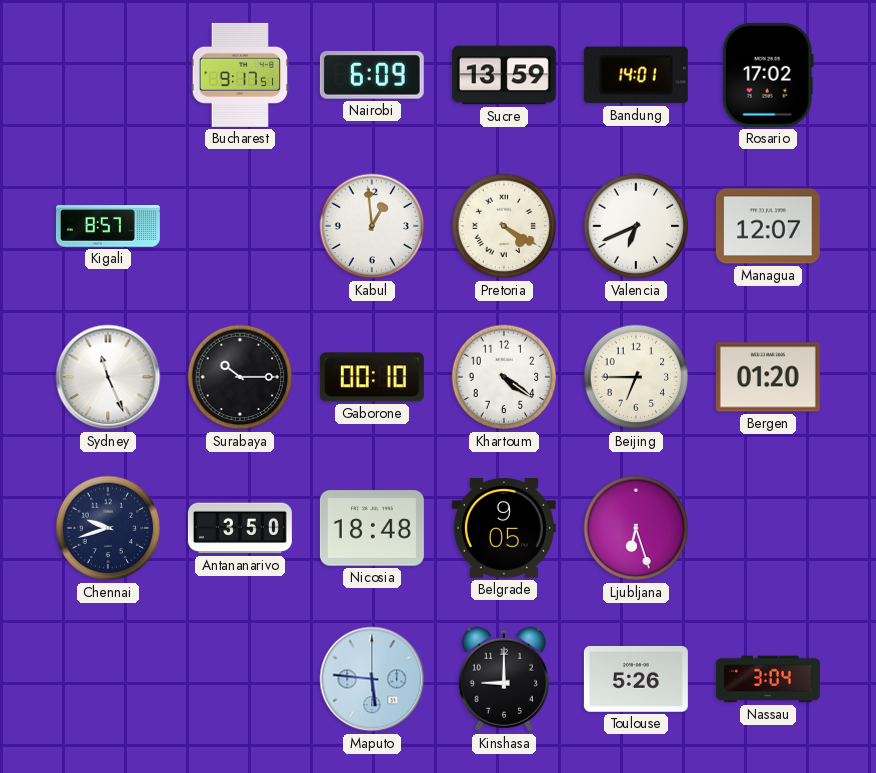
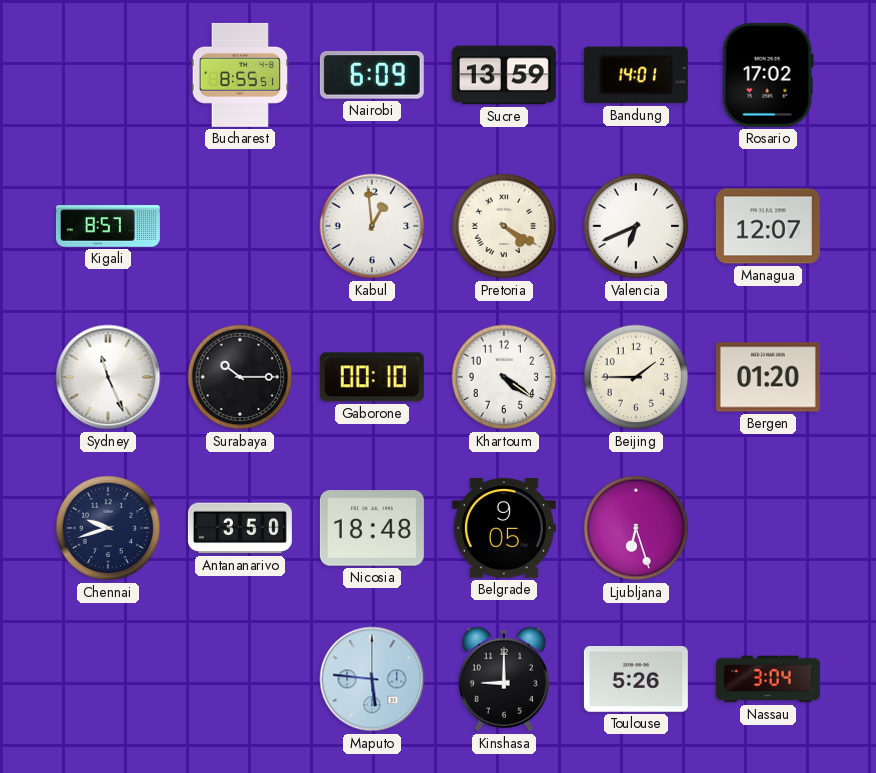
Bucharest: 9:17 -> 8:55
Beijing: 6:45 -> 1:45
